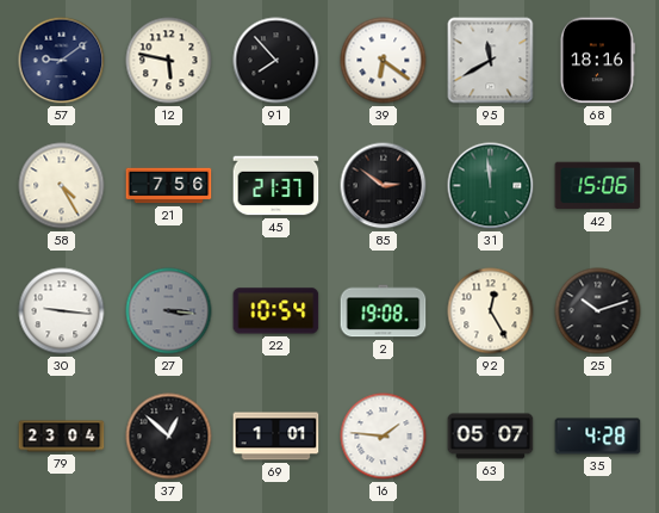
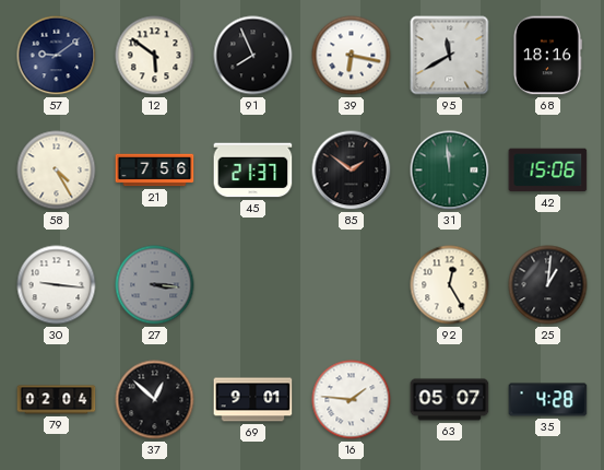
12: 5:47 -> 5:51
91: 7:53 -> 7:56
39: 6:21 -> 6:17
85: 2:51 -> 1:51
22: 10:54 -> none
2: 19:08 -> none
25: 10:12 -> 1:01
79: 23:04 -> 02:04
69: 1:01 -> 9:01
